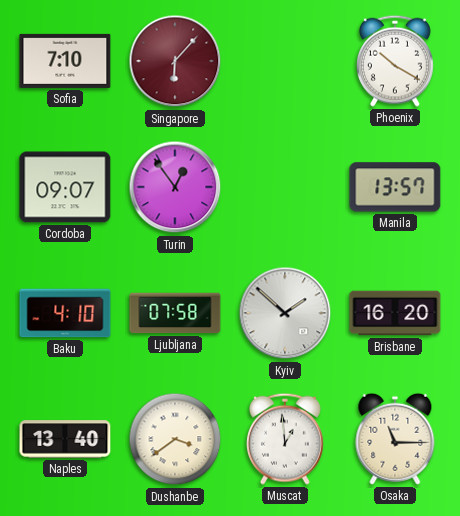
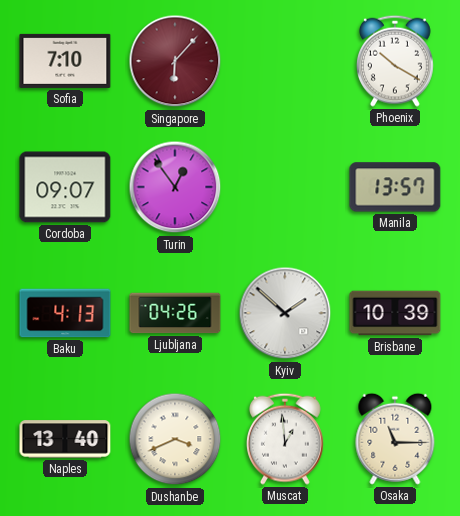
Baku: 4:10 -> 4:13
Ljubljana: 07:58 -> 04:26
Brisbane: 16:20 -> 10:39
Dushanbe: 3:39 -> 3:41
